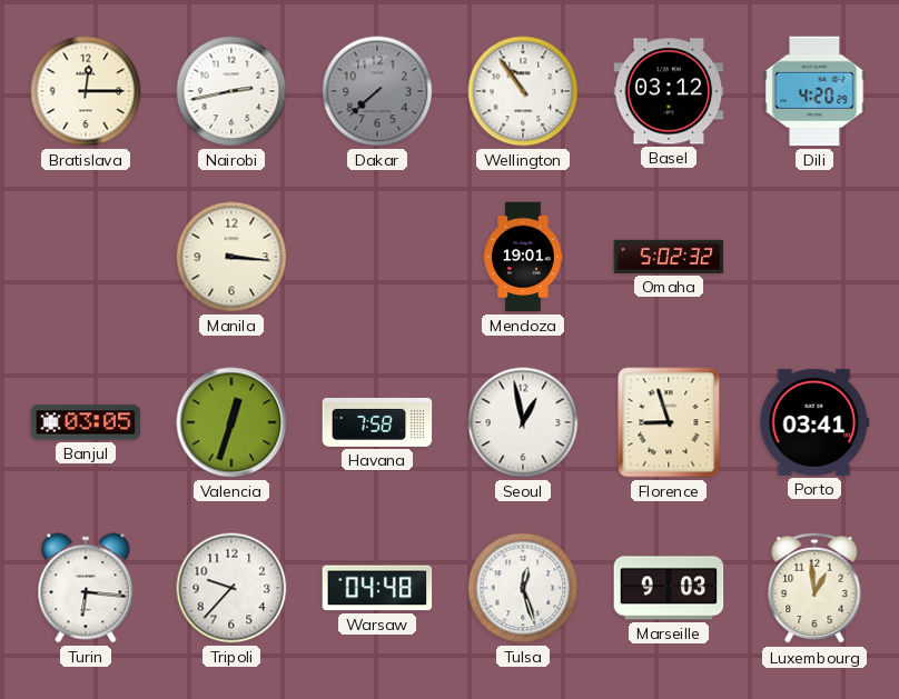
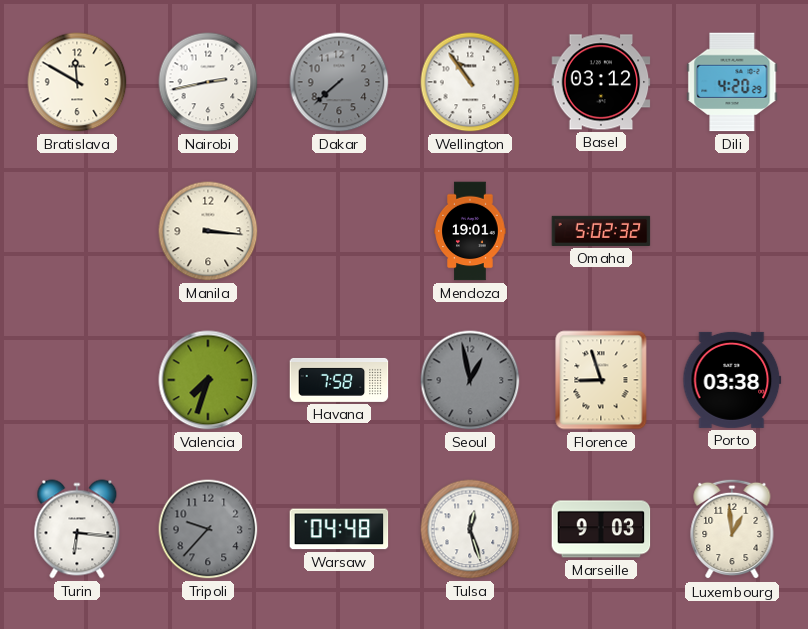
Bratislava: 12:15 -> 11:50
Banjul: 03:05 -> none
Valencia: 12:33 -> 7:33
Seoul dial: white -> grey
Porto: 03:41 -> 03:38
Tripoli dial: white -> grey
